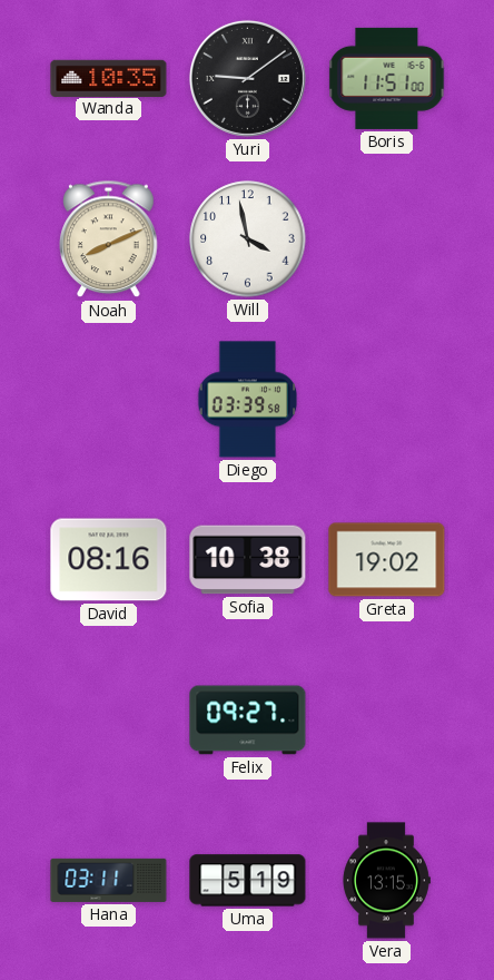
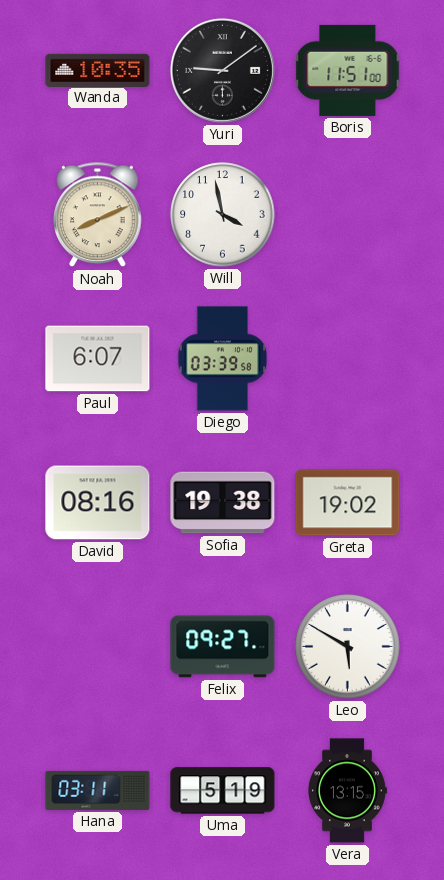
Paul: none -> 6:07
Sofia: 10:38 -> 19:38
Leo: none -> 5:50
